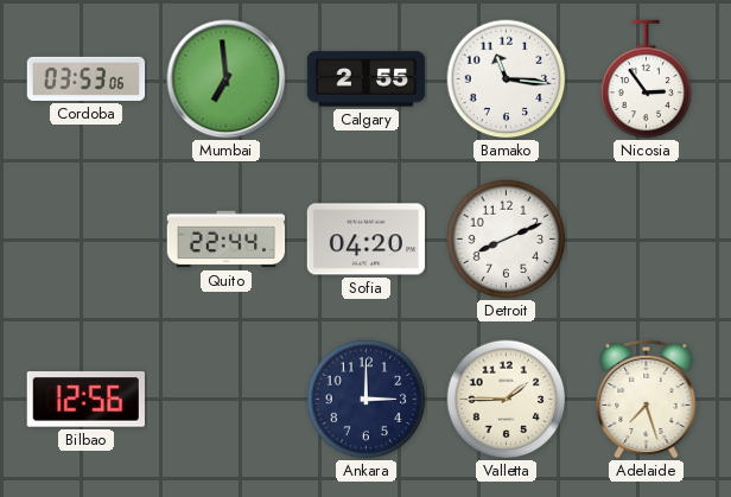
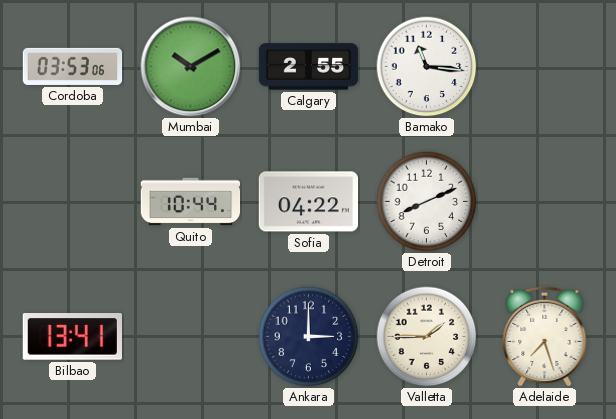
Mumbai: 6:59 -> 10:10
Nicosia: 2:54 -> none
Quito: 22:44 -> 10:44
Sofia: 04:20 -> 04:22
Bilbao: 12:56 -> 13:41
